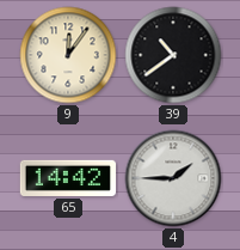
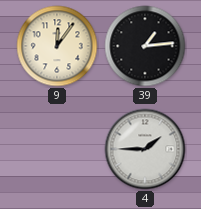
39: 10:39 -> 1:14
65: 14:42 -> none
